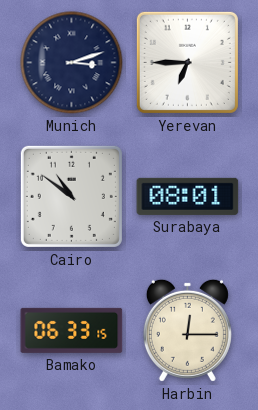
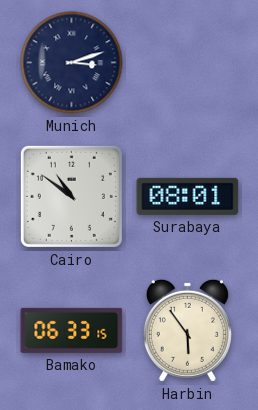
Yerevan: 6:45 -> none
Harbin: 12:15 -> 5:54
